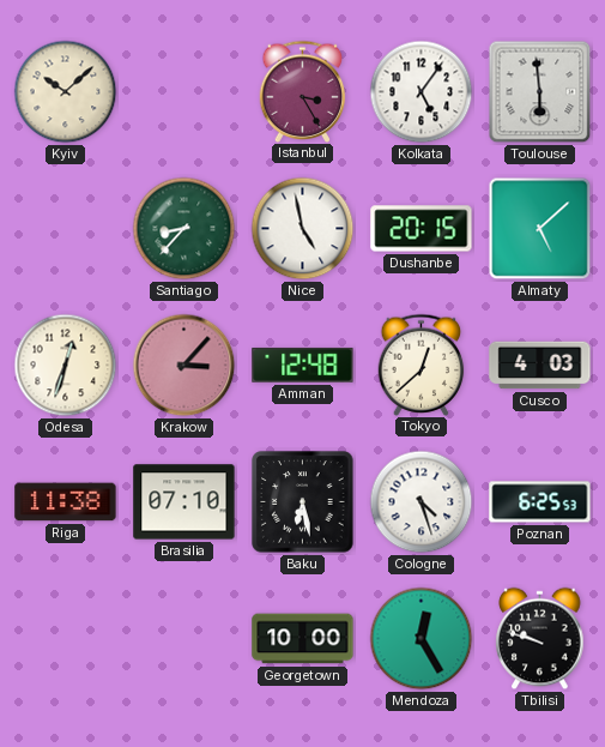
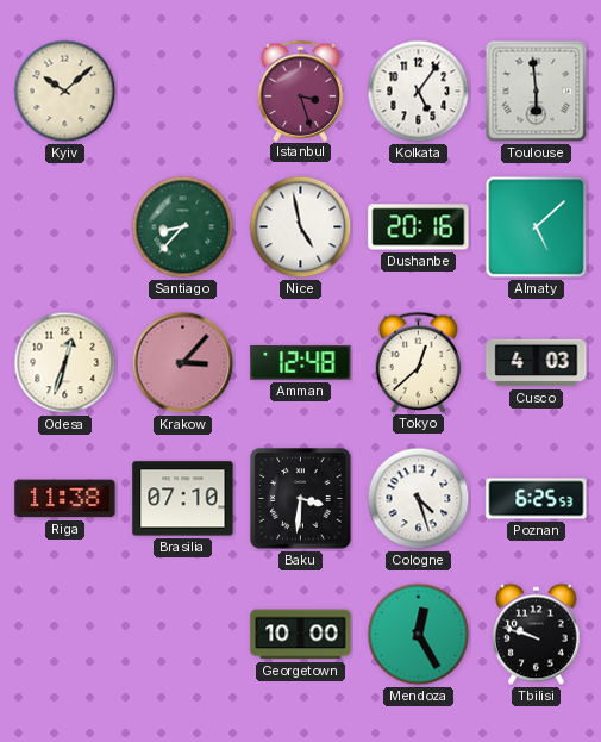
Istanbul: 3:25 -> 3:27
Dushanbe: 20:15 -> 20:16
Baku: 6:28 -> 3:31
